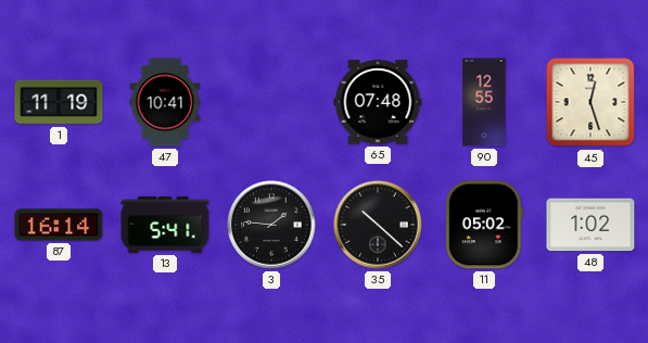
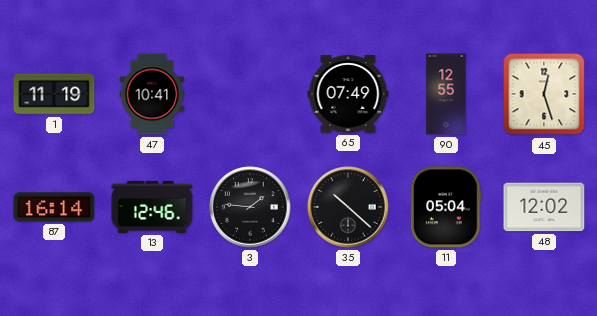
65: 07:48 -> 07:49
13: 5:41 -> 12:46
11: 05:02 -> 05:04
48: 1:02 -> 12:02
